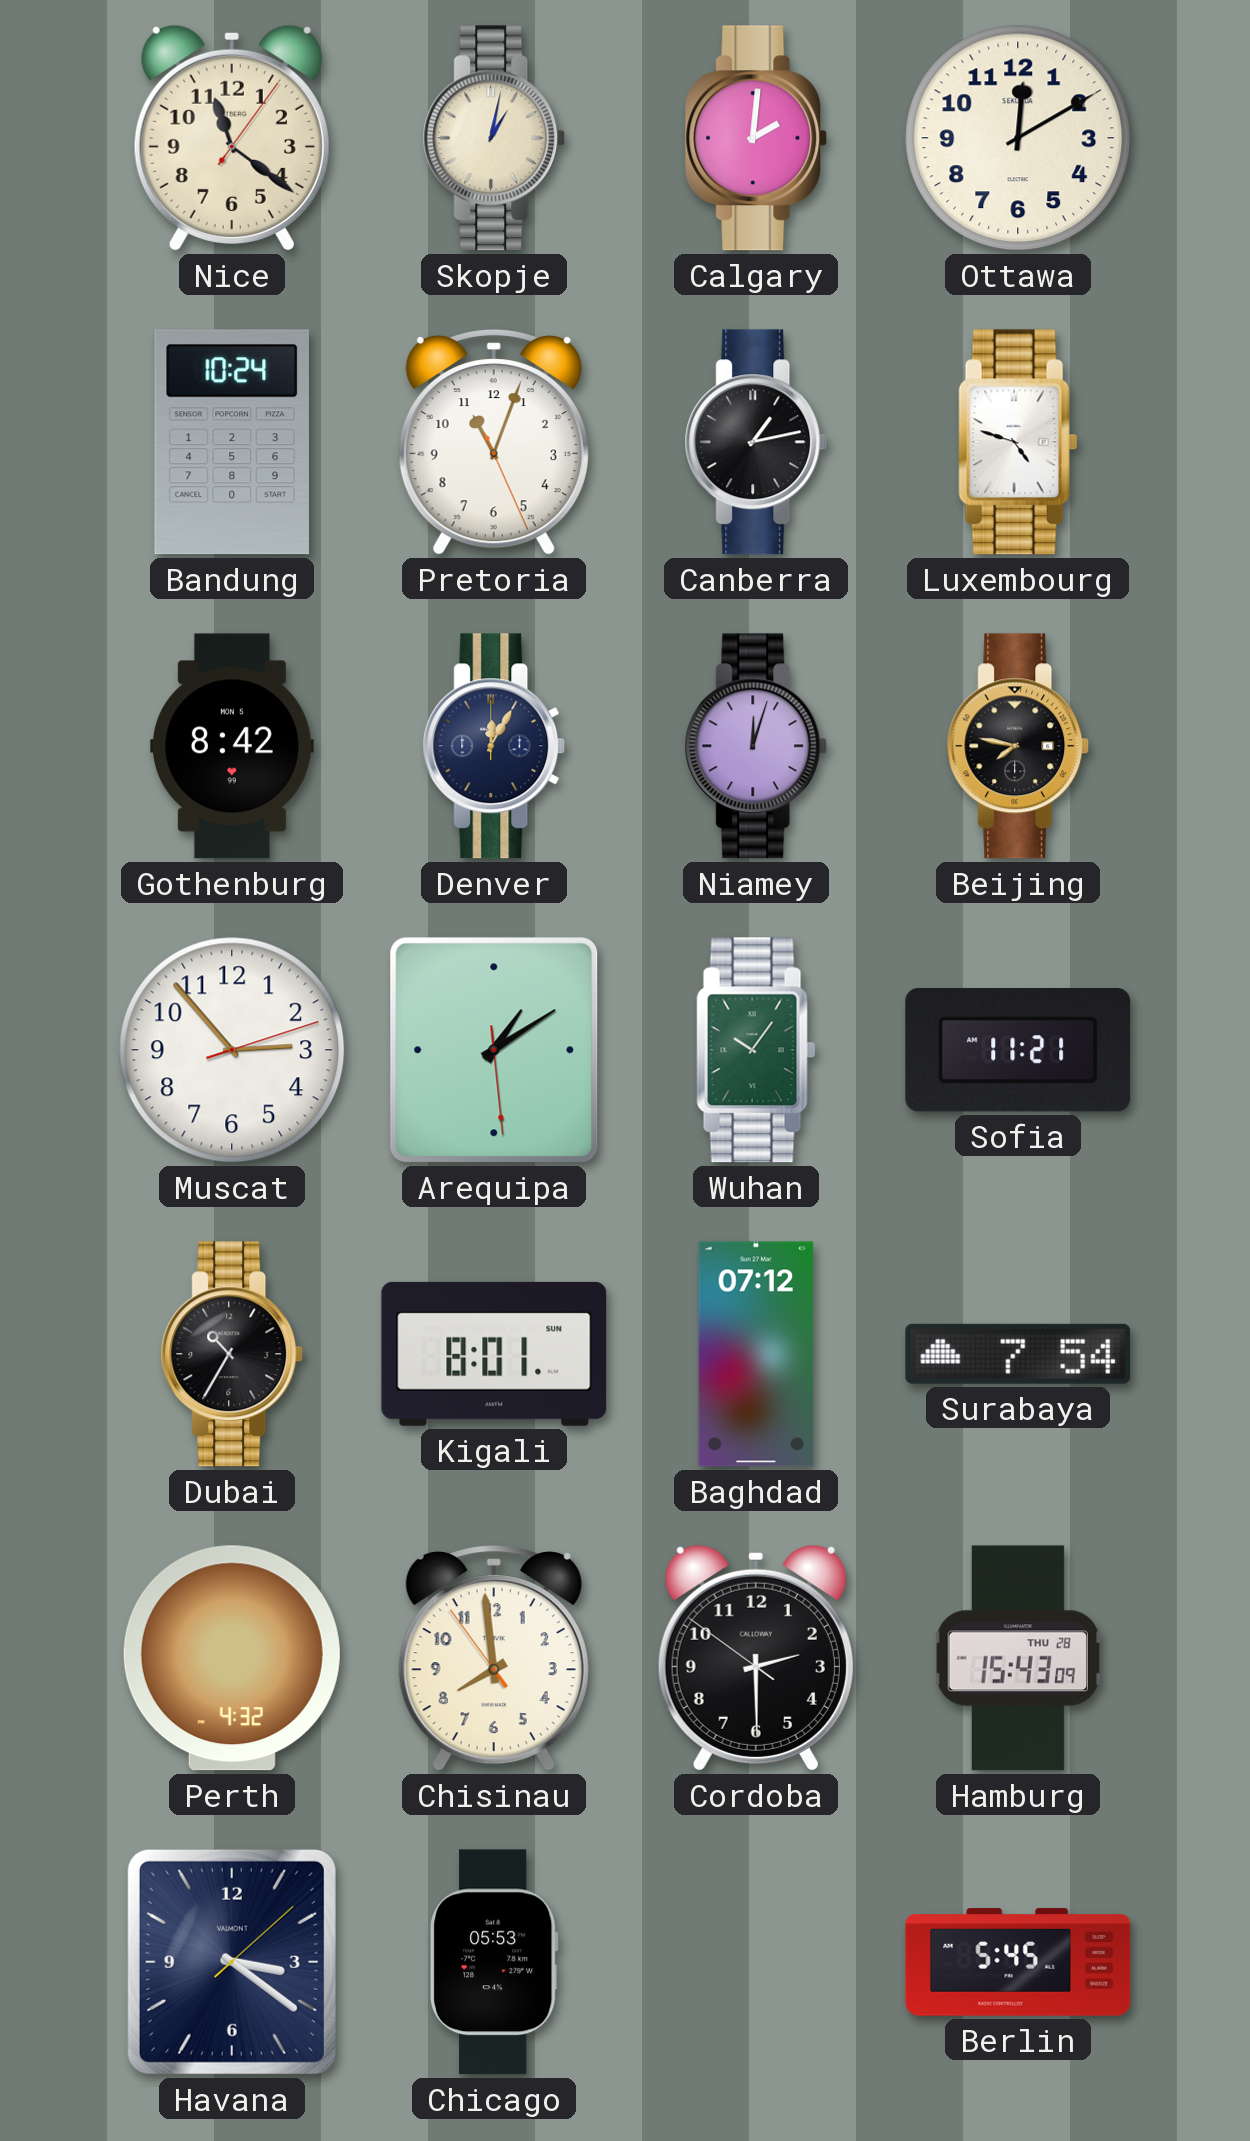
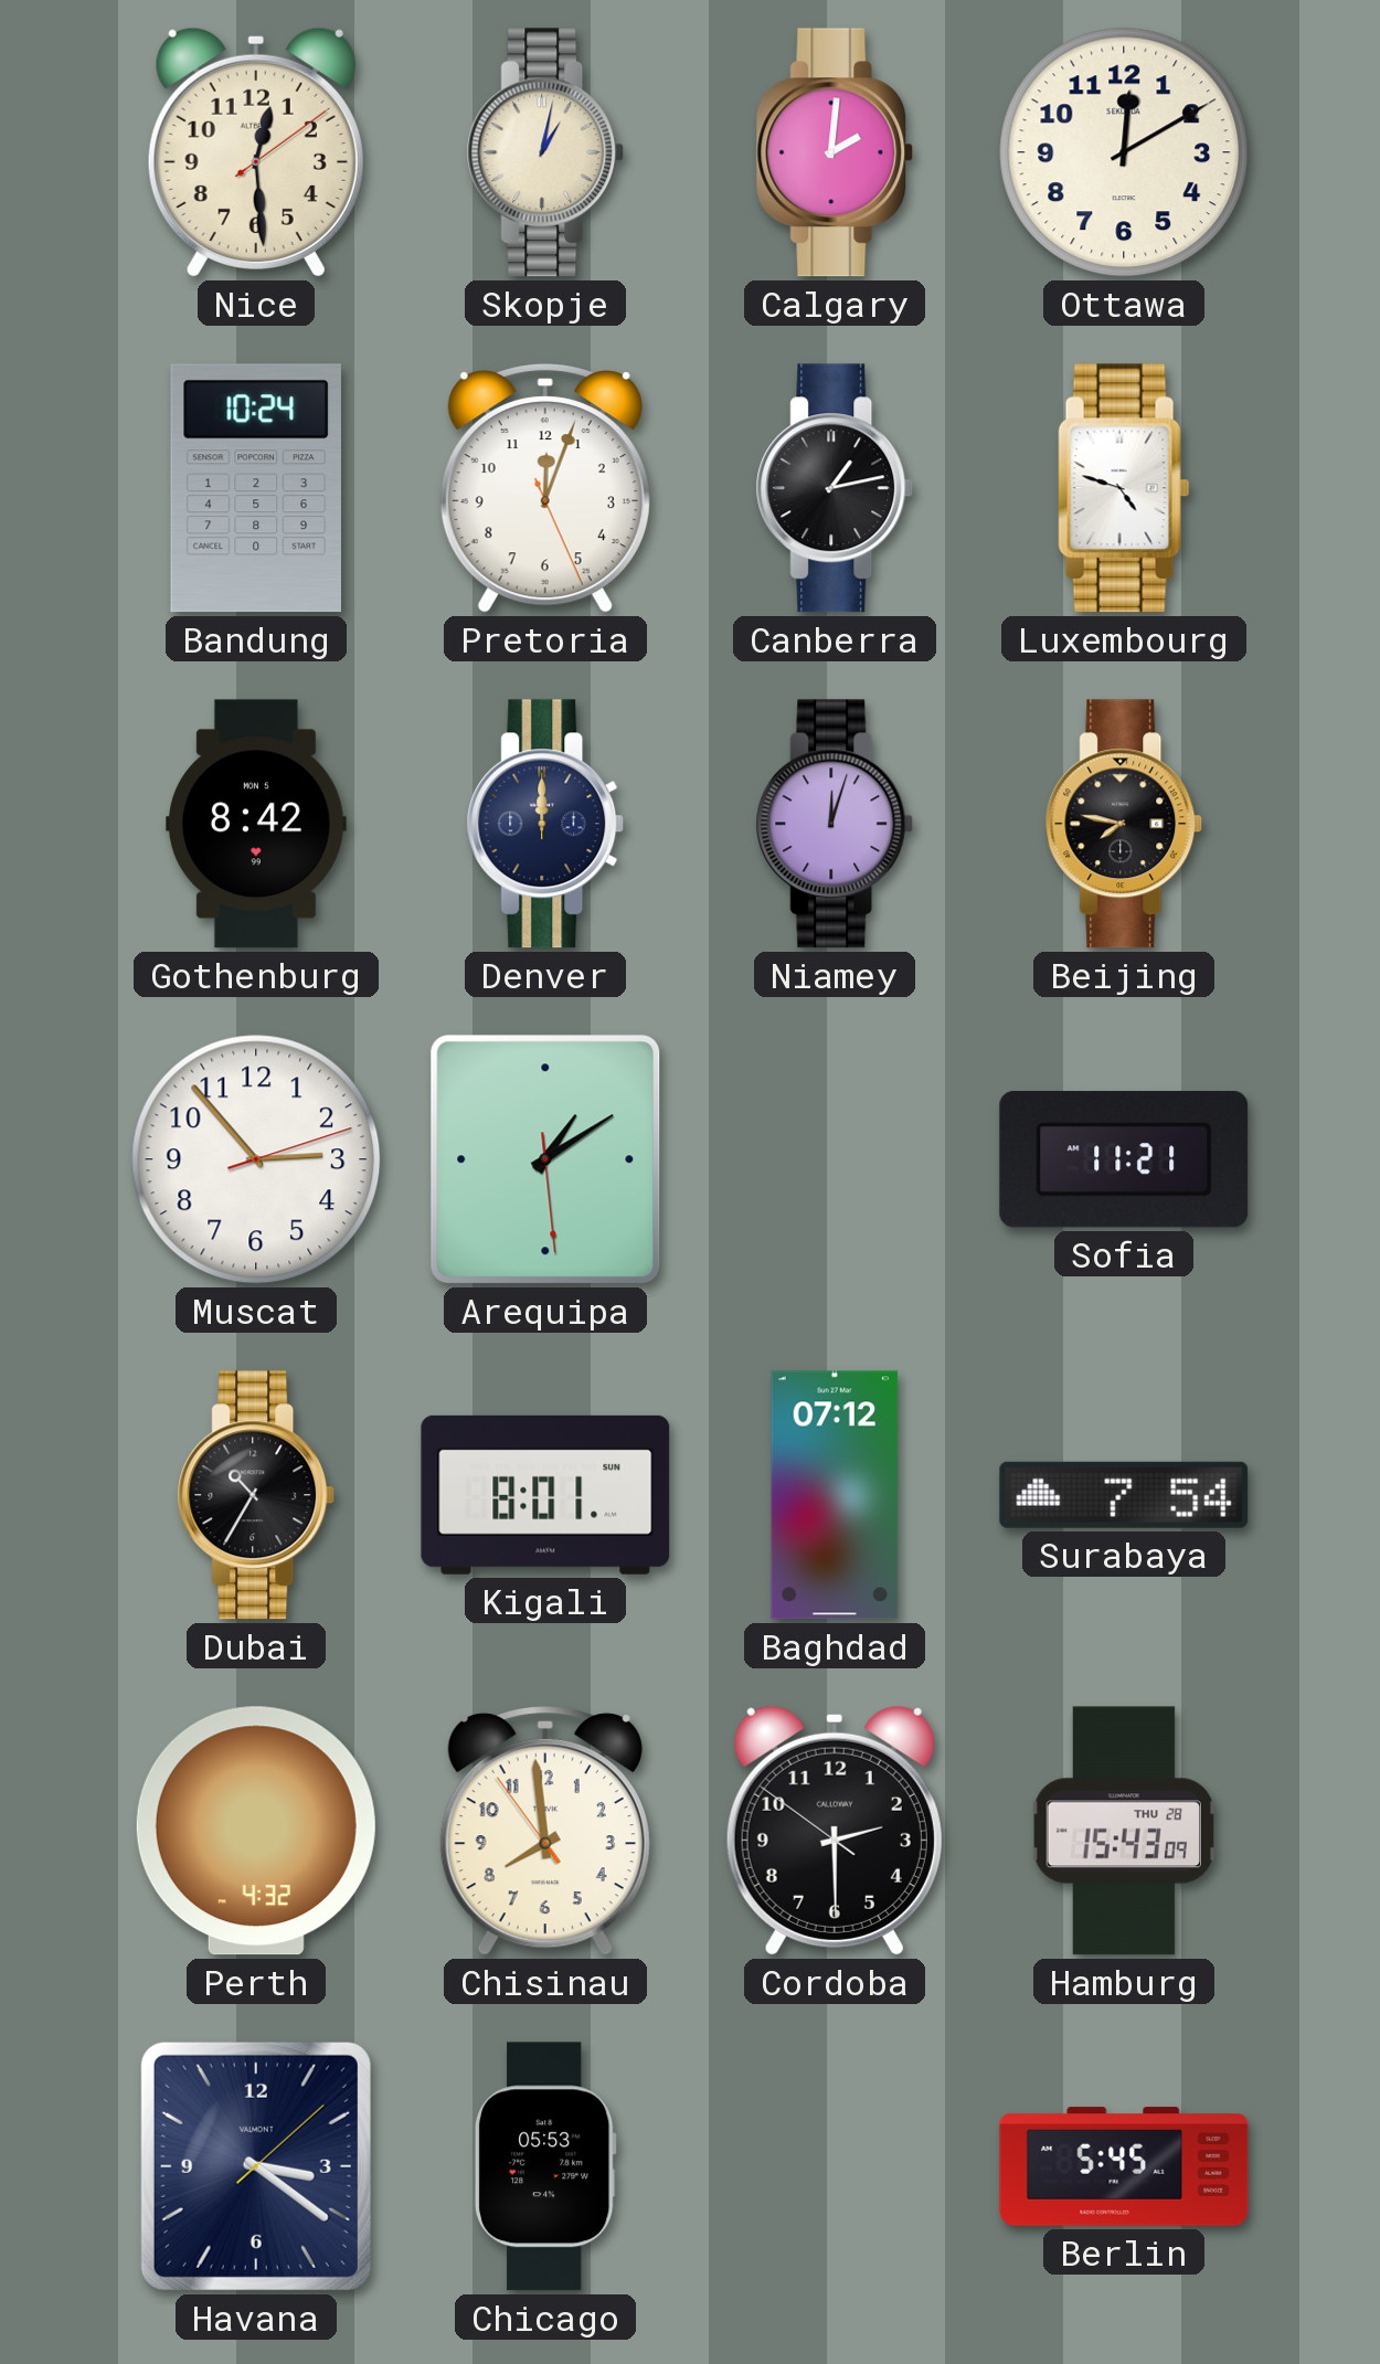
Nice: 11:21 -> 12:29
Pretoria: 11:03 -> 12:03
Denver: 12:05 -> 12:00
Wuhan: 10:06 -> none
